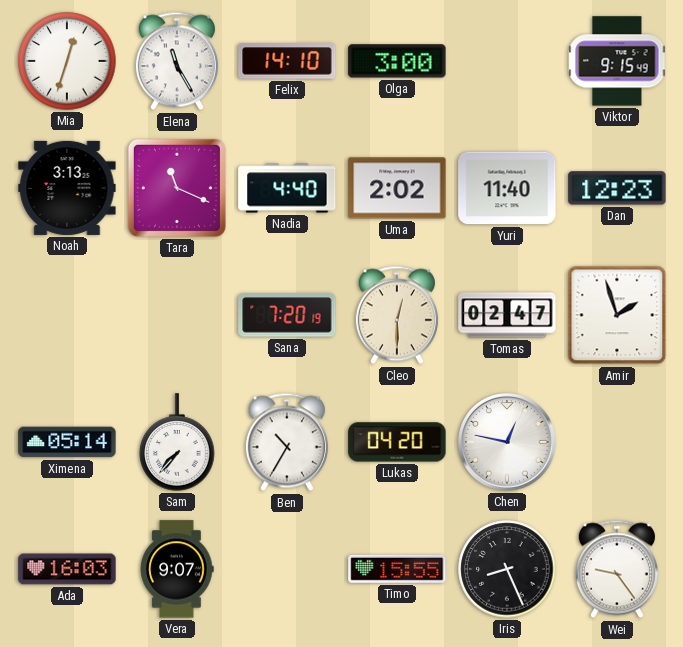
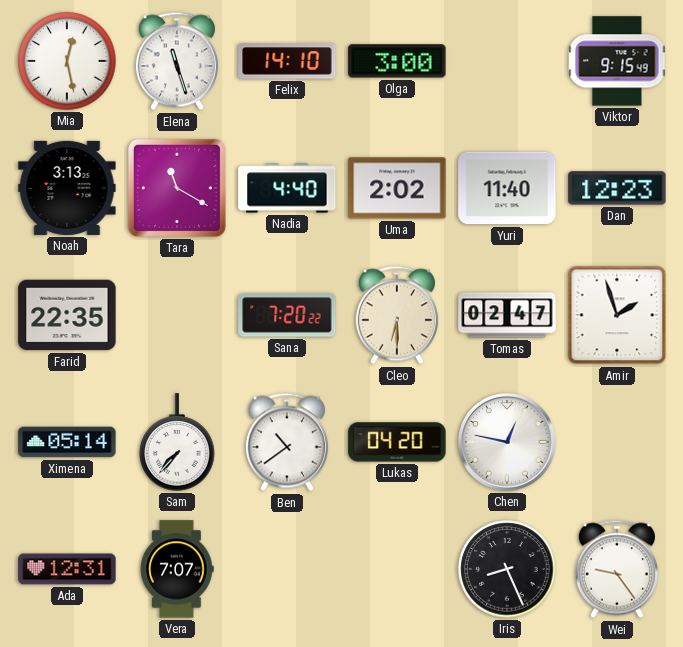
Mia: 12:33 -> 12:28
Elena: 11:25 -> 11:27
Tara: 11:19 -> 11:20
Farid: none -> 22:35
Sana: 7:20:19 -> 7:20:22
Cleo: 12:30 -> 6:30
Ben: 10:35 -> 10:39
Ada: 16:03 -> 12:31
Vera: 9:07 -> 7:07
Timo: 15:55 -> none
